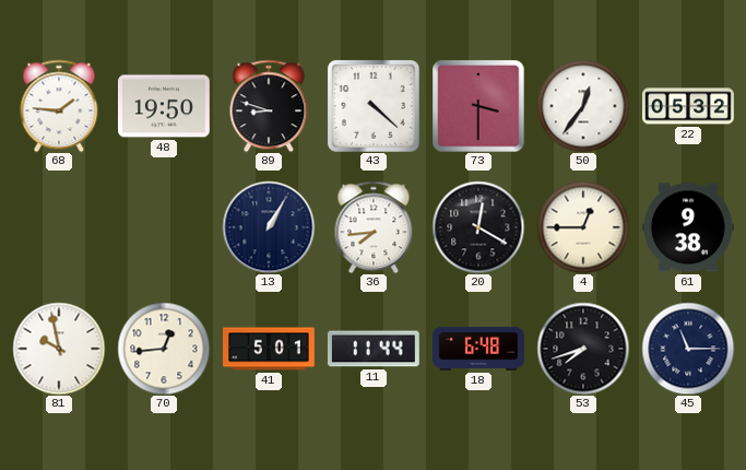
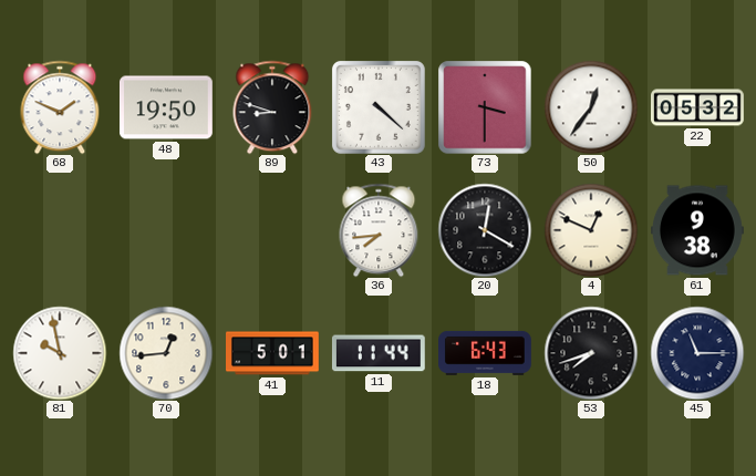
68: 1:46 -> 1:49
13: 1:05 -> none
4: 12:45 -> 12:49
18: 6:48 -> 6:43
